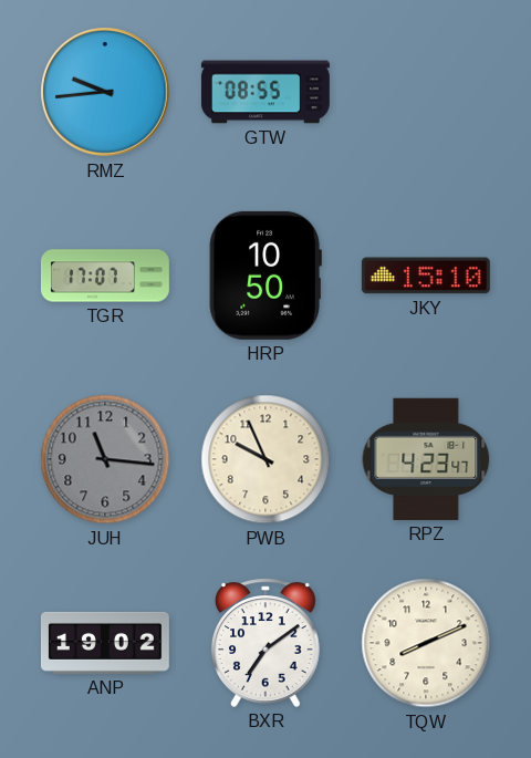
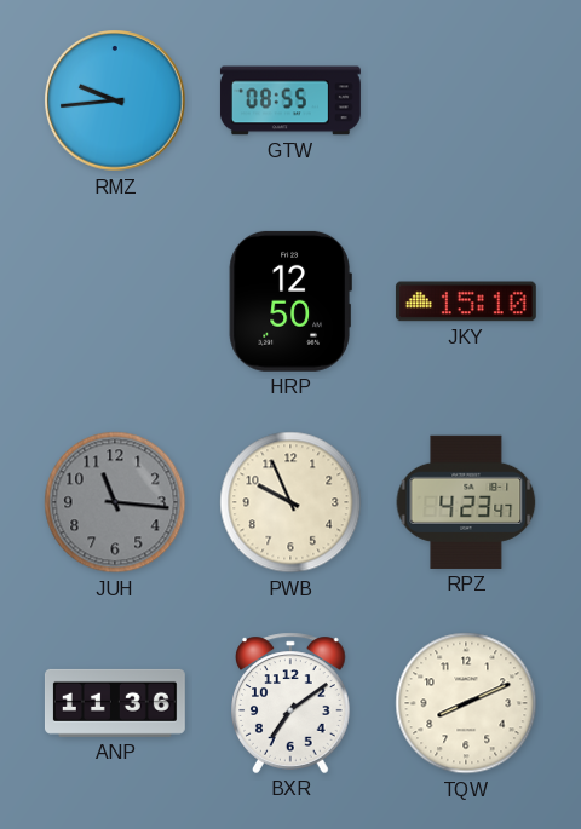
TGR: 17:07 -> none
HRP: 10:50 -> 12:50
ANP: 19:02 -> 11:36
